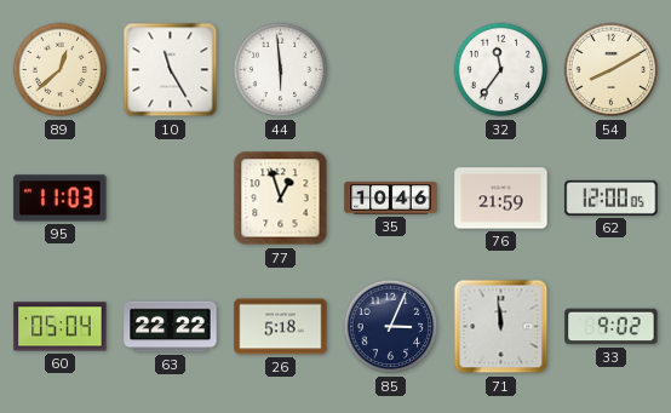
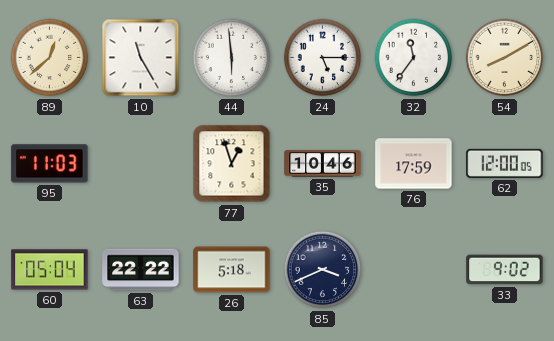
24: none -> 5:15
76: 21:59 -> 17:59
85: 3:04 -> 3:41
71: 11:59 -> none
